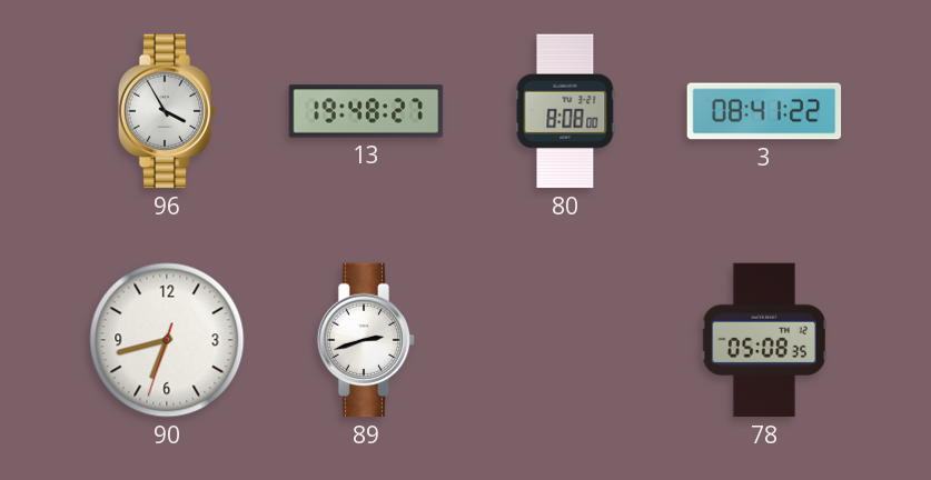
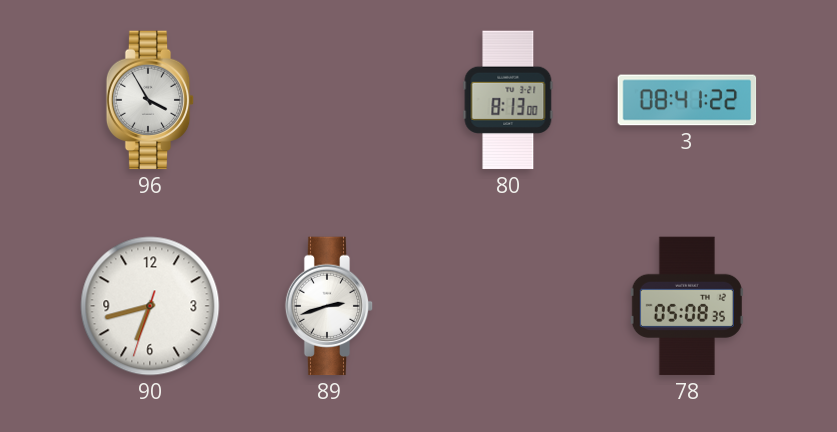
13: 19:48 -> none
80: 8:08 -> 8:13
